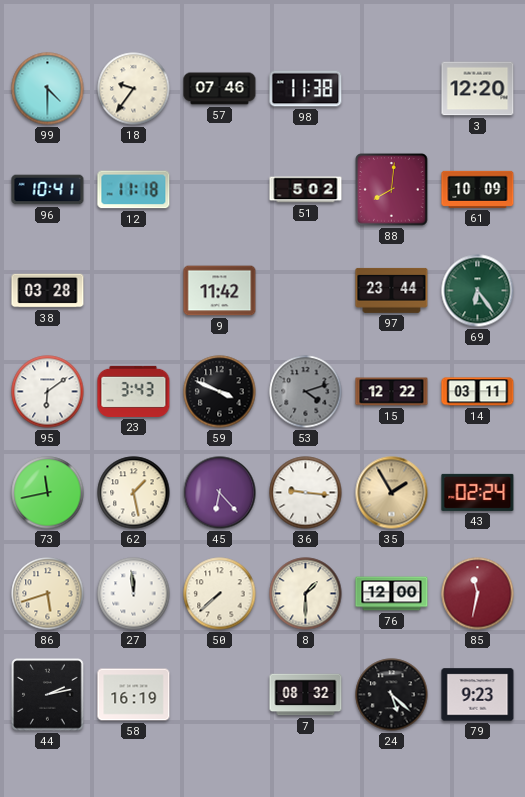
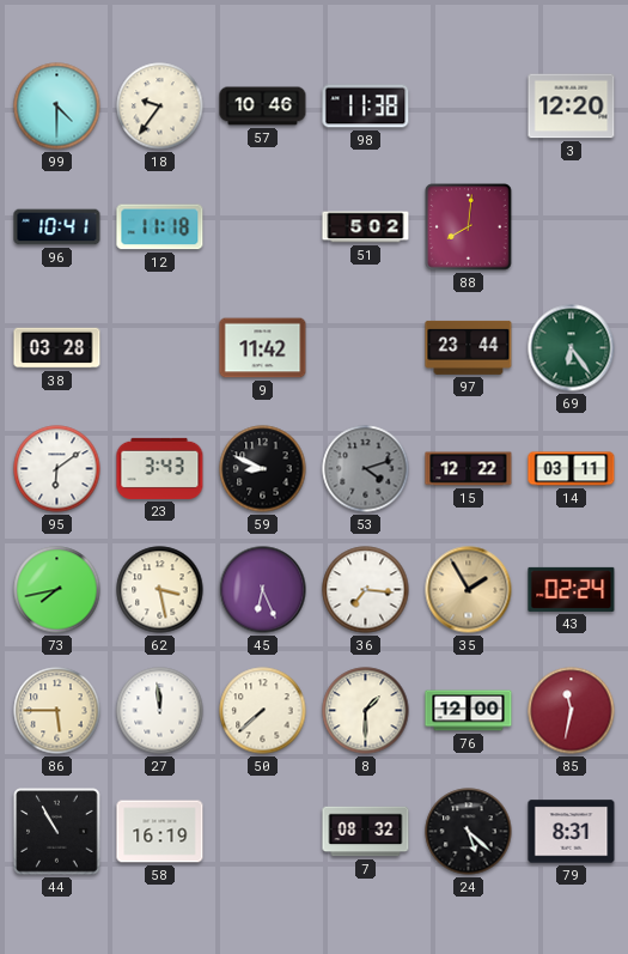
57: 07:46 -> 10:46
61: 10:09 -> none
59: 3:49 -> 8:49
73: 11:43 -> 7:43
62: 1:28 -> 3:28
45: 6:23 -> 6:26
36: 9:16 -> 7:16
86: 5:42 -> 5:45
44: 2:13 -> 10:55
79: 9:23 -> 8:31
